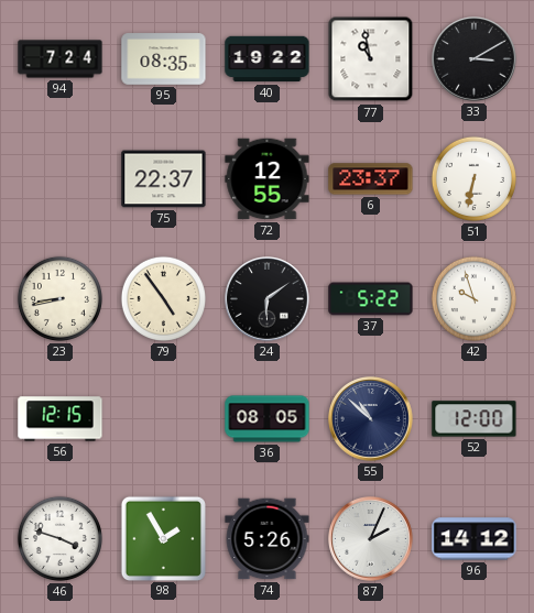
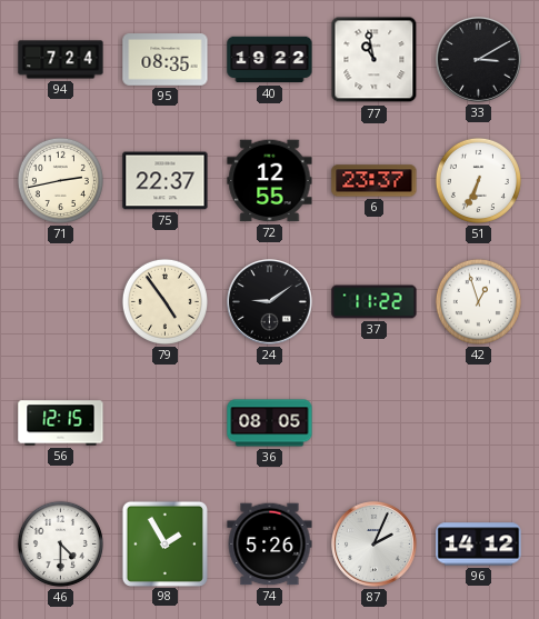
71: none -> 2:43
51: 6:32 -> 6:34
23: 8:43 -> none
24: 6:09 -> 9:09
37: 5:22 -> 11:22
42: 9:57 -> 12:57
55: 10:52 -> none
52: 12:00 -> none
46: 3:48 -> 4:30
